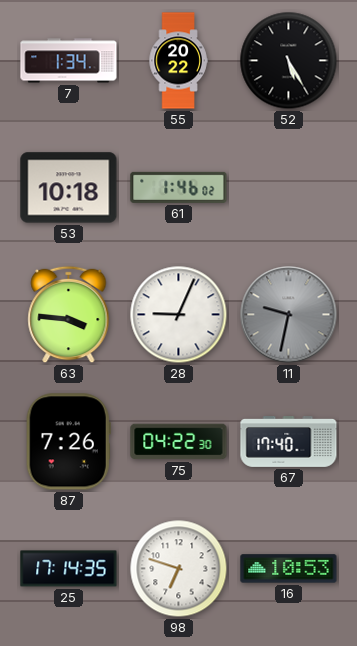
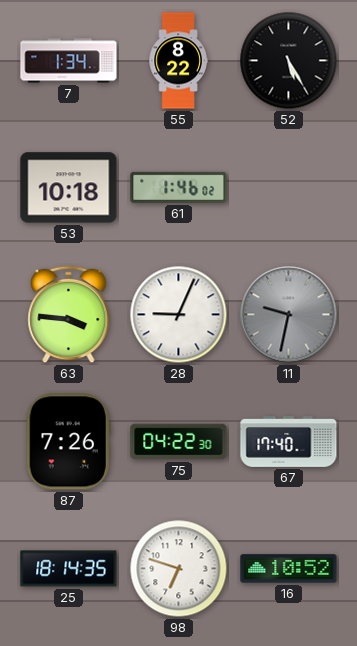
55: 20:22 -> 8:22
25: 17:14 -> 18:14
16: 10:53 -> 10:52
